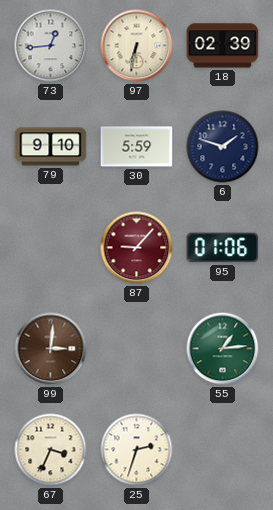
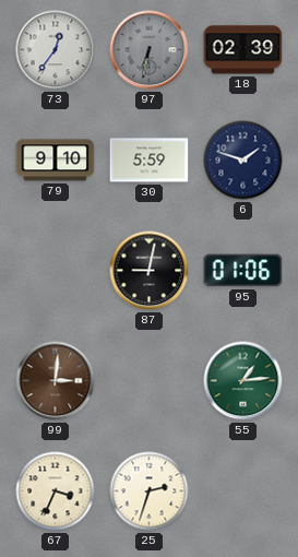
73: 12:44 -> 12:36
97 dial: cream -> grey
87: 9:07 -> 9:02
87 dial: burgundy -> black
